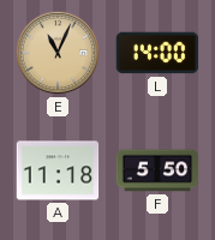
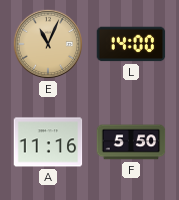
A: 11:18 -> 11:16
